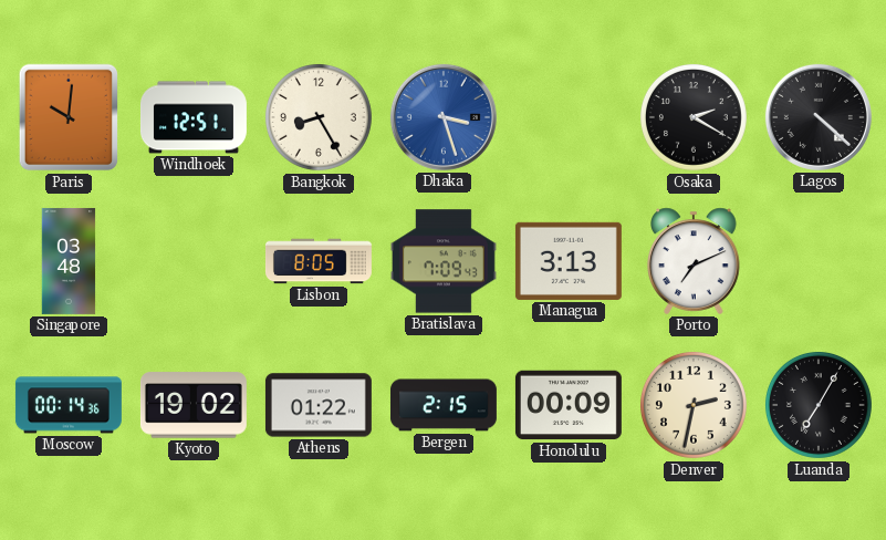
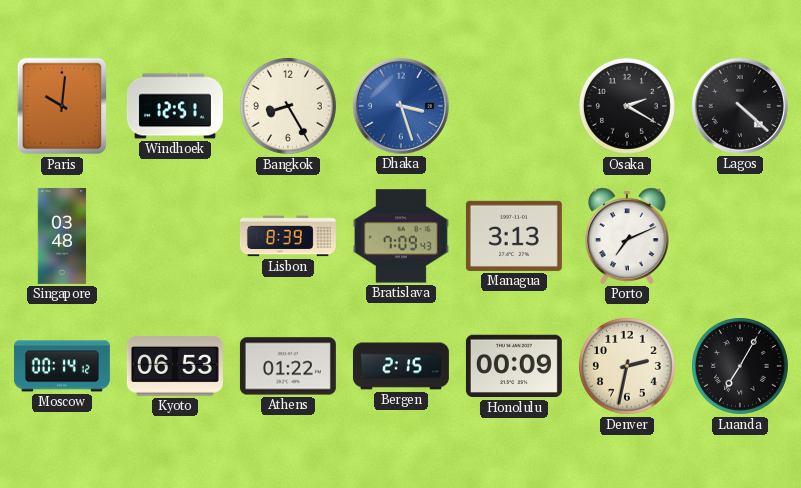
Lisbon: 8:05 -> 8:39
Moscow: 00:14:36 -> 00:14:12
Kyoto: 19:02 -> 06:53
